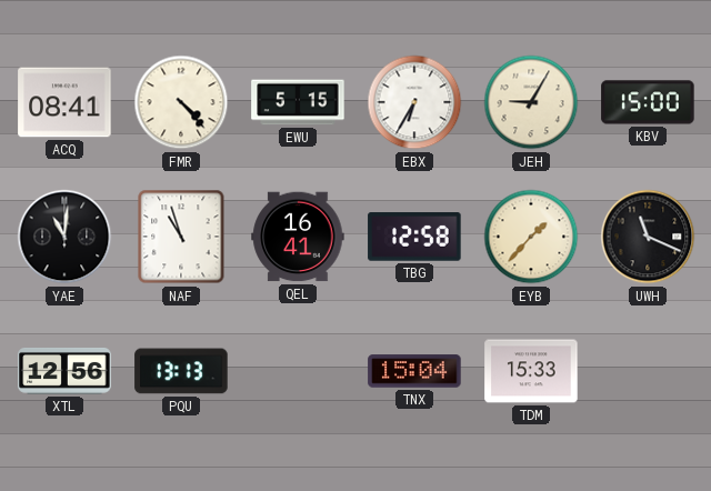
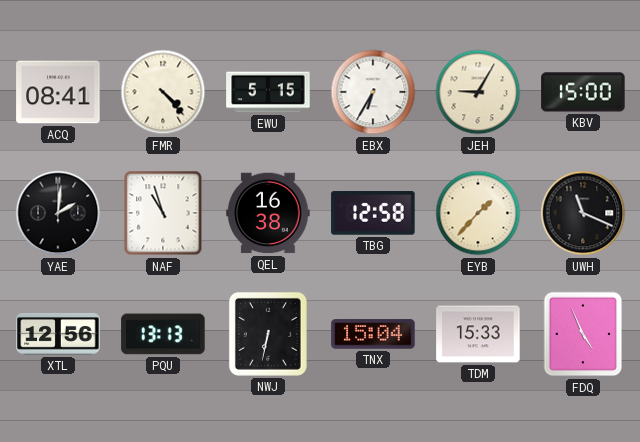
YAE: 11:01 -> 2:01
QEL: 16:41 -> 16:38
NWJ: none -> 6:32
FDQ: none -> 4:56
